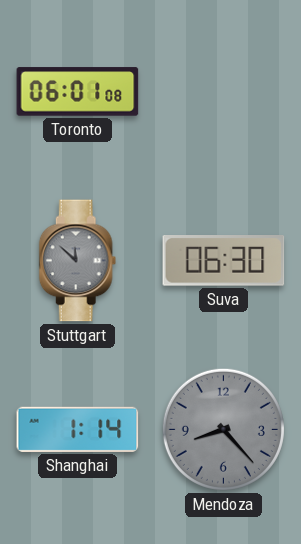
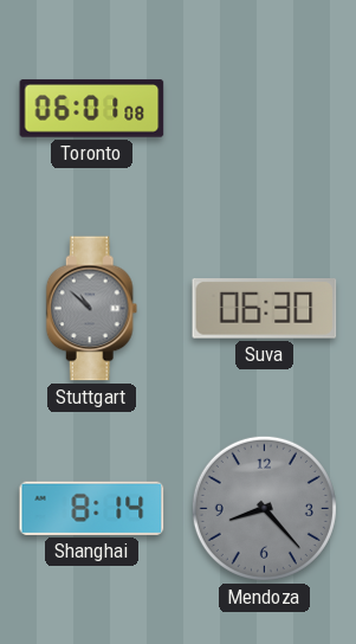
Stuttgart: 11:52 -> 10:52
Shanghai: 1:14 -> 8:14
